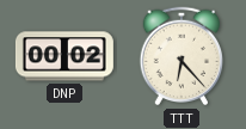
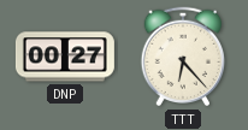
DNP: 00:02 -> 00:27
